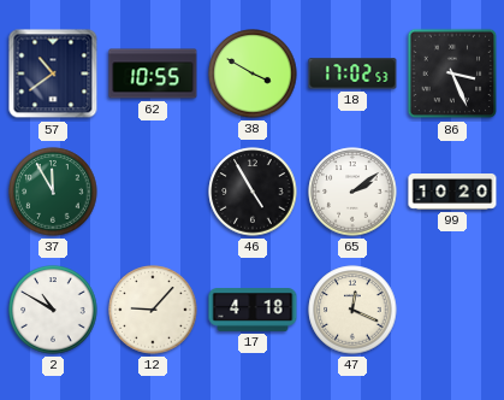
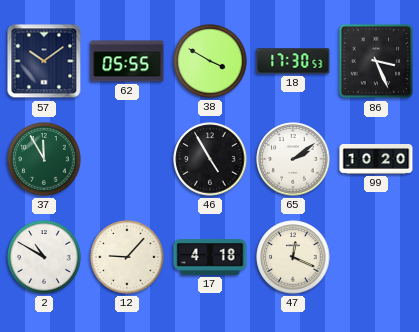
57: 10:39 -> 10:09
62: 10:55 -> 05:55
18: 17:02 -> 17:30
